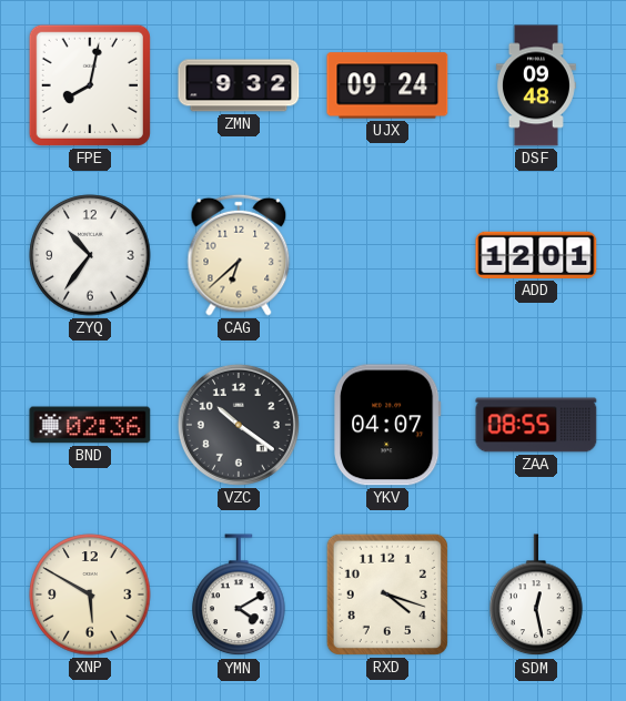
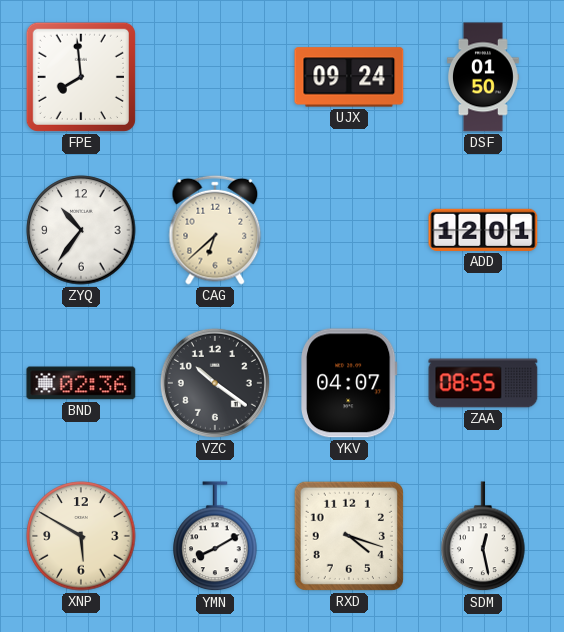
FPE: 8:02 -> 7:59
ZMN: 9:32 -> none
DSF: 09:48 -> 01:50
YMN: 4:10 -> 8:10
